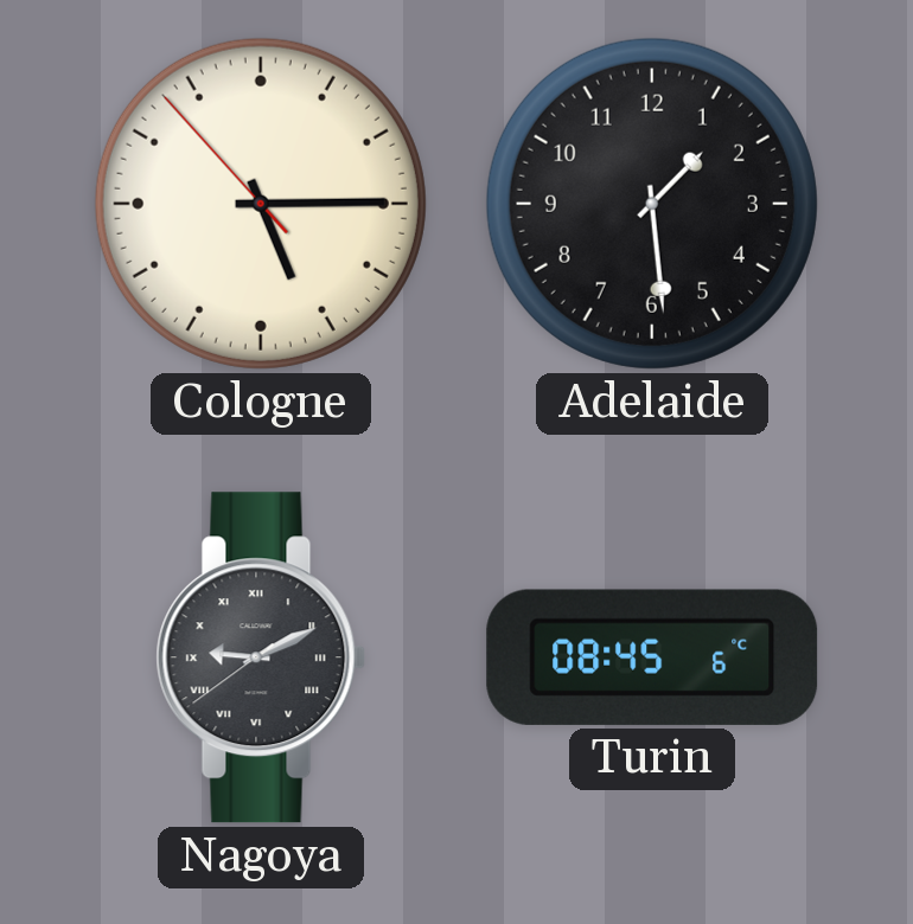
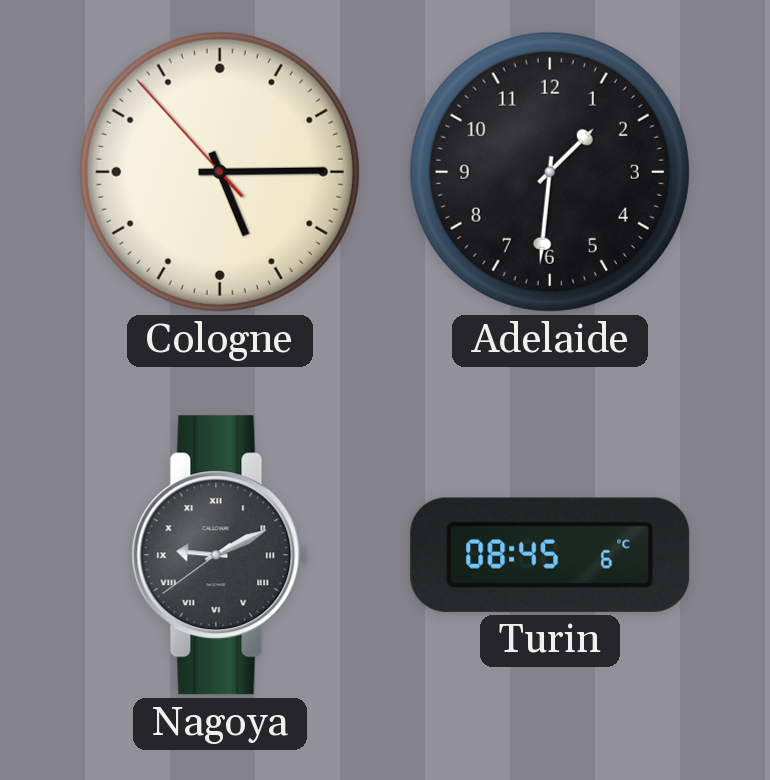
Adelaide: 1:29 -> 1:31
